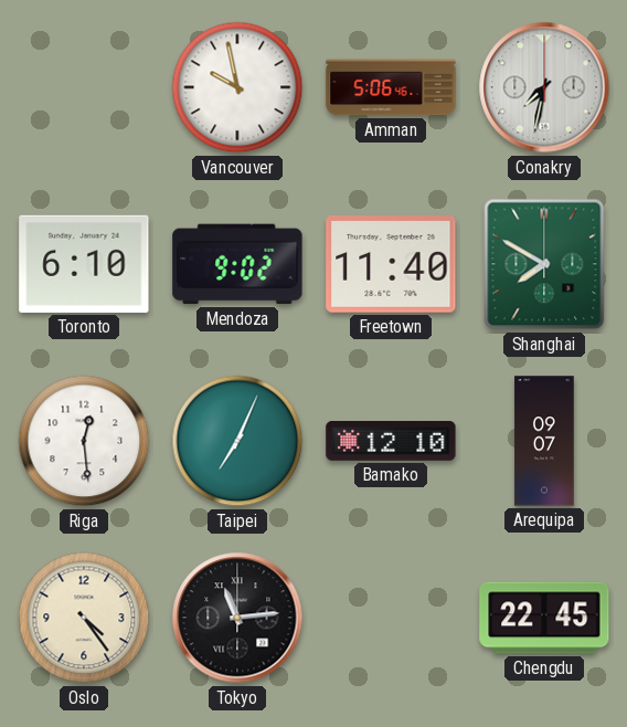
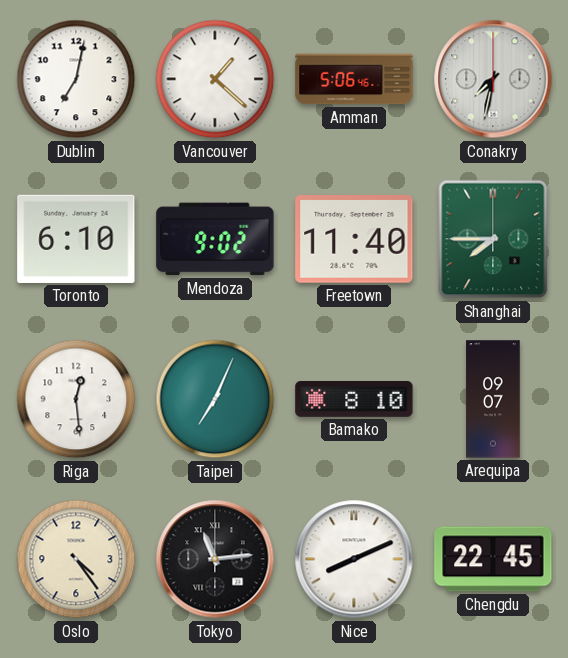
Dublin: none -> 7:02
Vancouver: 9:58 -> 1:22
Shanghai: 7:50 -> 7:45
Bamako: 12:10 -> 8:10
Nice: none -> 8:11
